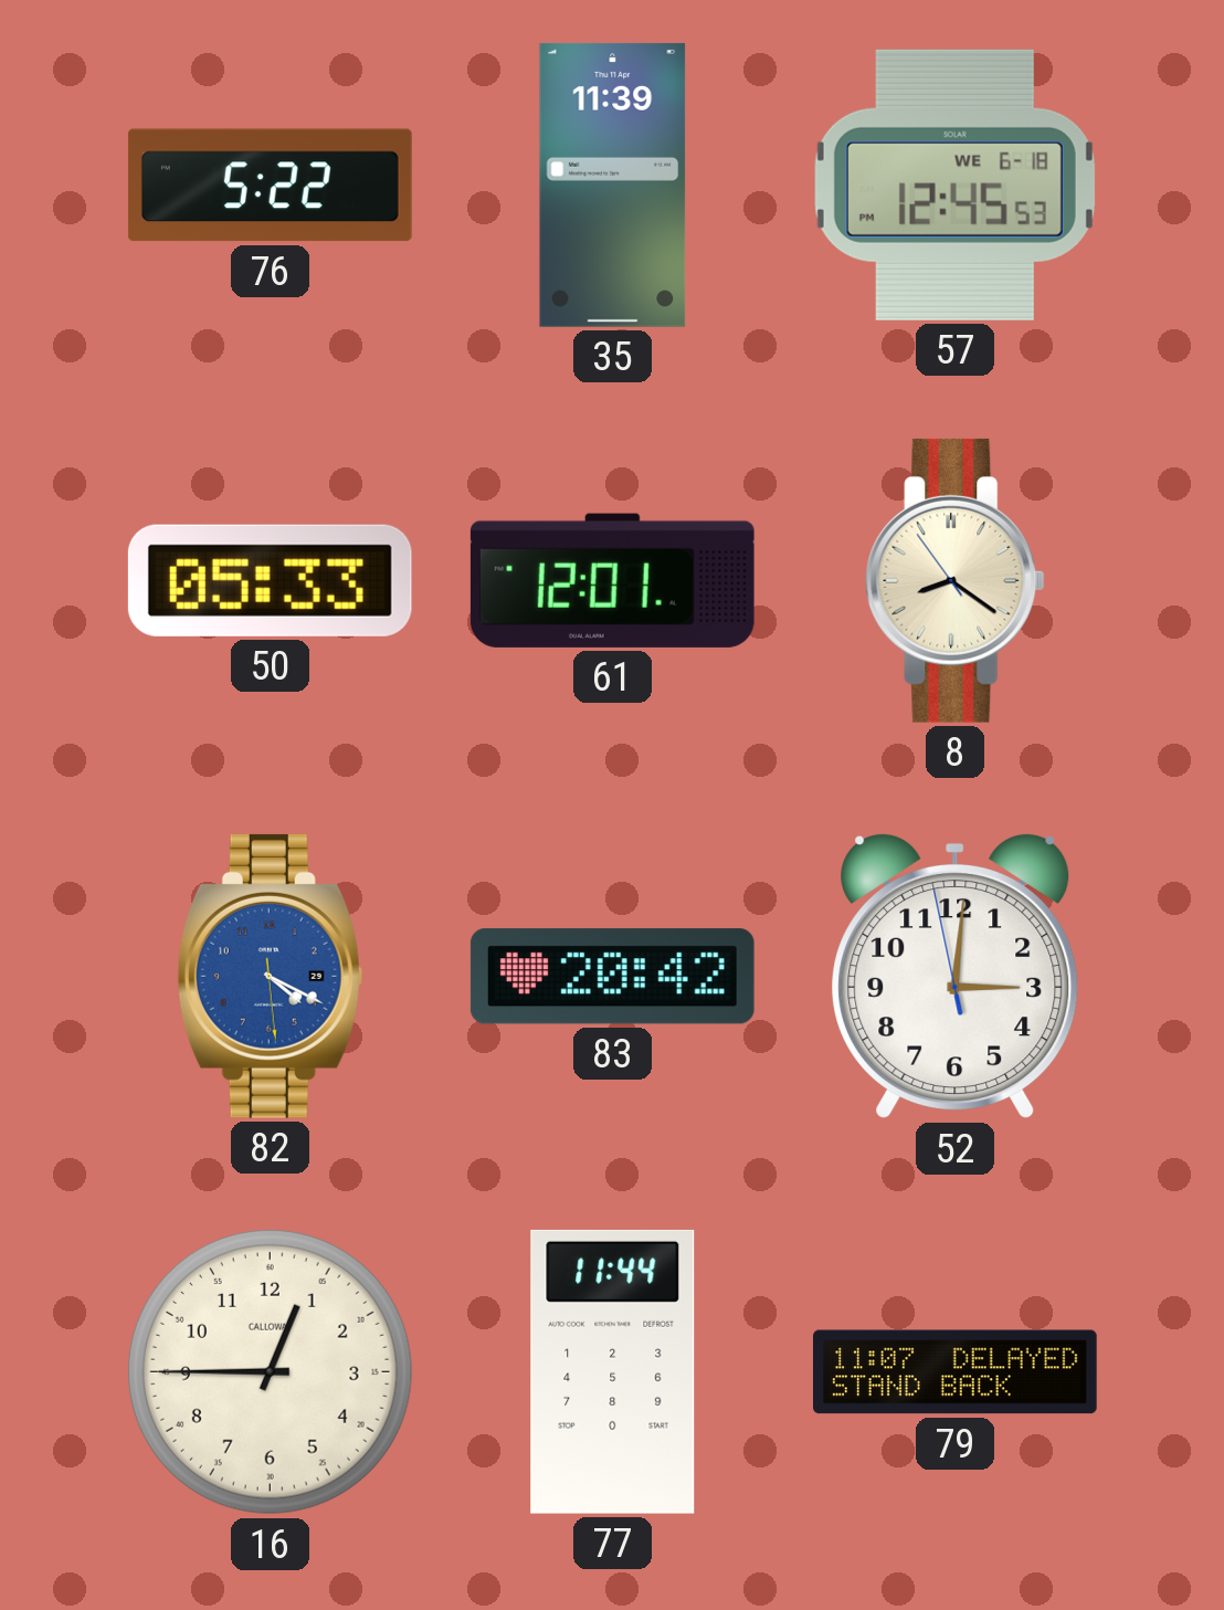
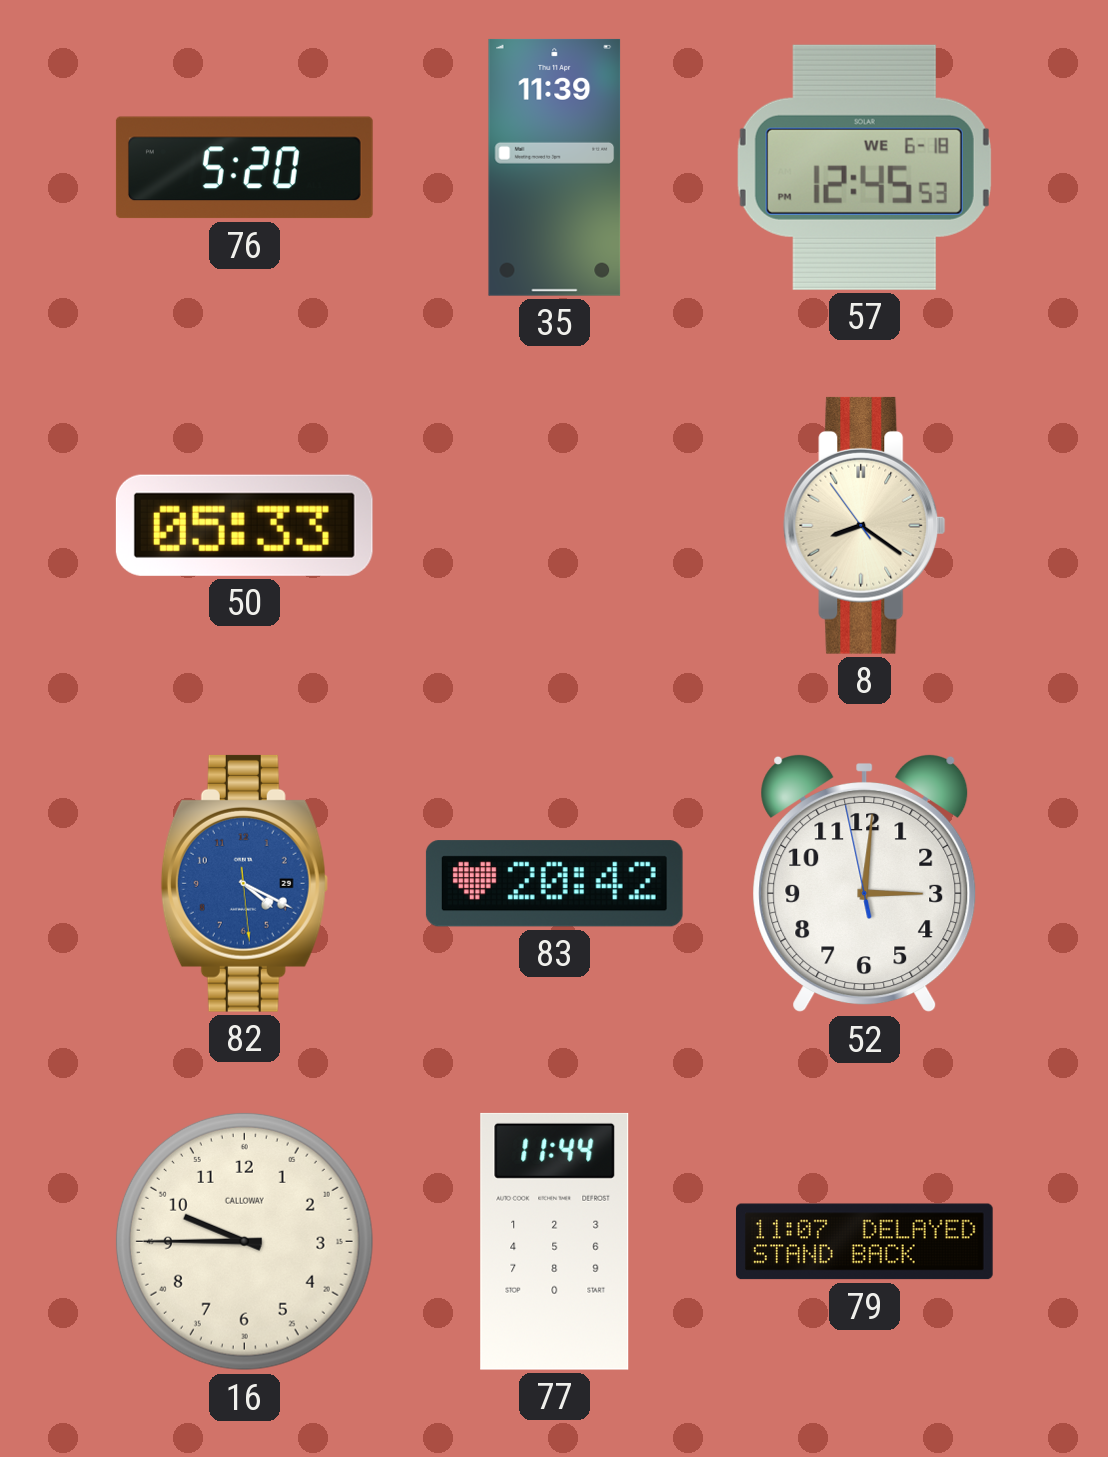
76: 5:22 -> 5:20
61: 12:01 -> none
16: 12:45 -> 9:45
